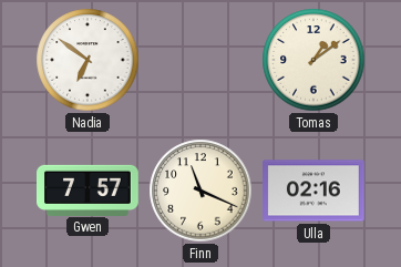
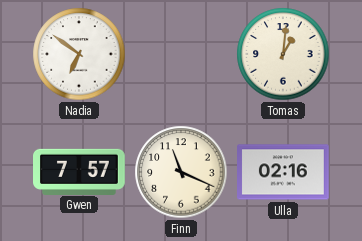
Tomas: 1:09 -> 1:01
